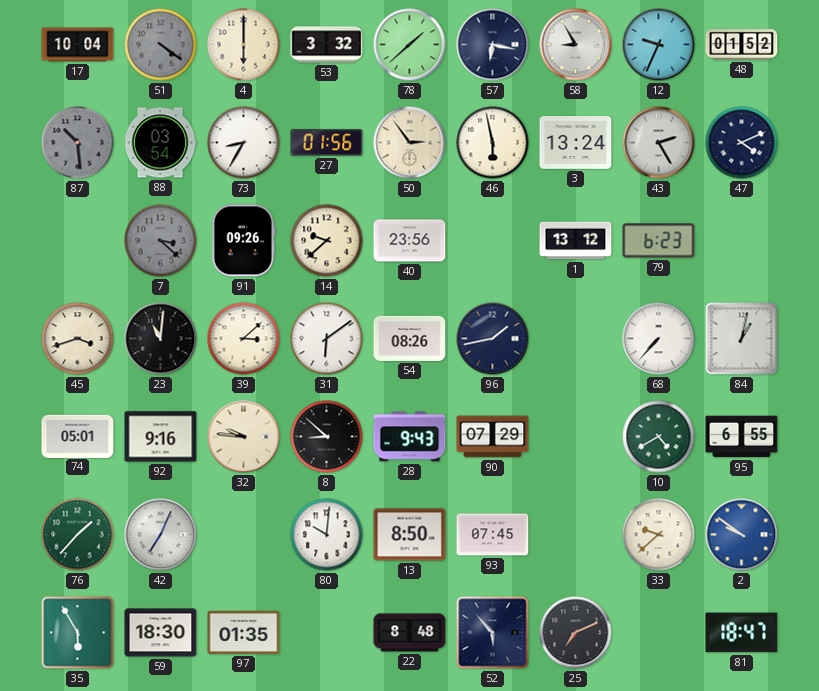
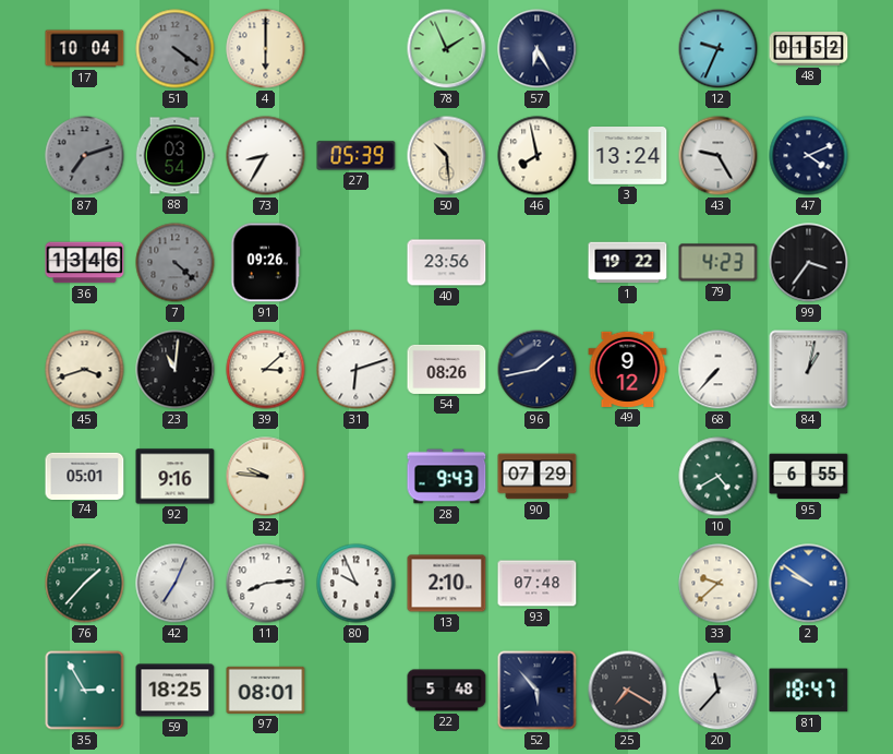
53: 3:32 -> none
78: 1:38 -> 1:56
57: 6:17 -> 6:25
58: 8:55 -> none
87: 10:29 -> 7:12
27: 01:56 -> 05:39
50: 2:54 -> 10:29
46: 5:58 -> 7:58
43: 2:25 -> 9:25
36: none -> 13:46
7: 3:22 -> 4:22
14: 9:38 -> none
1: 13:12 -> 19:22
79: 6:23 -> 4:23
99: none -> 3:36
31: 6:09 -> 6:12
49: none -> 9:12
8: 8:52 -> none
11: none -> 8:14
80: 10:01 -> 9:56
13: 8:50 -> 2:10
93: 07:45 -> 07:48
35: 5:55 -> 2:55
59: 18:30 -> 18:25
97: 01:35 -> 08:01
22: 8:48 -> 5:48
25: 7:11 -> 7:20
20: none -> 11:37
